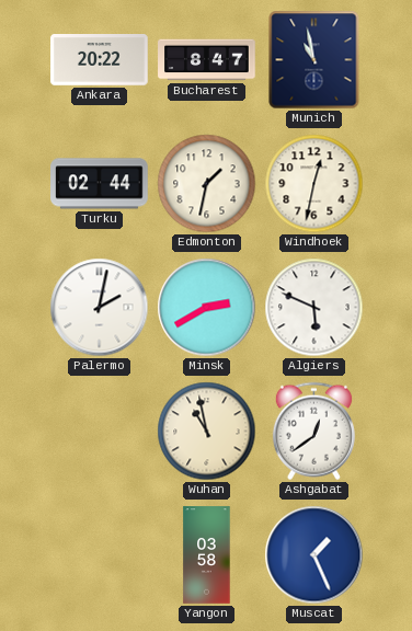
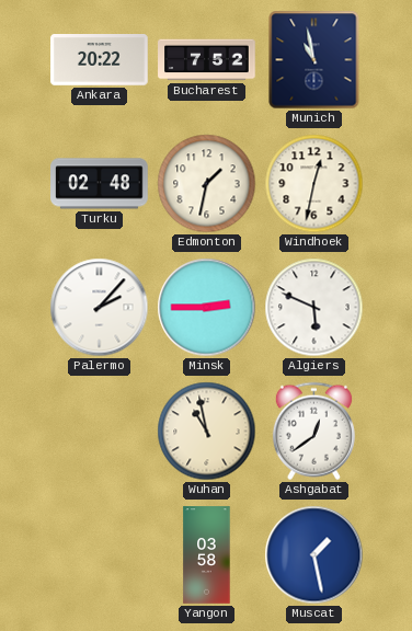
Bucharest: 8:47 -> 7:52
Turku: 02:44 -> 02:48
Palermo: 2:02 -> 2:07
Minsk: 2:40 -> 2:45
Muscat: 1:26 -> 1:28
